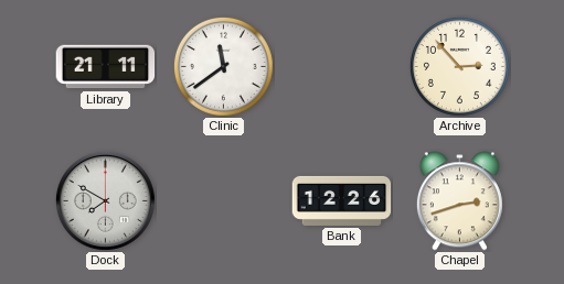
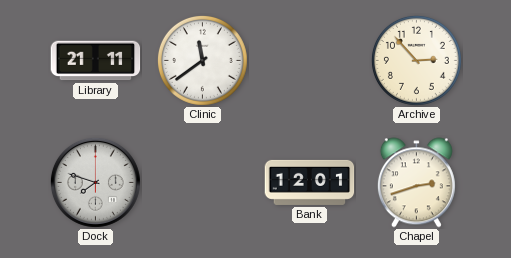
Dock: 7:50 -> 7:48
Bank: 12:26 -> 12:01
